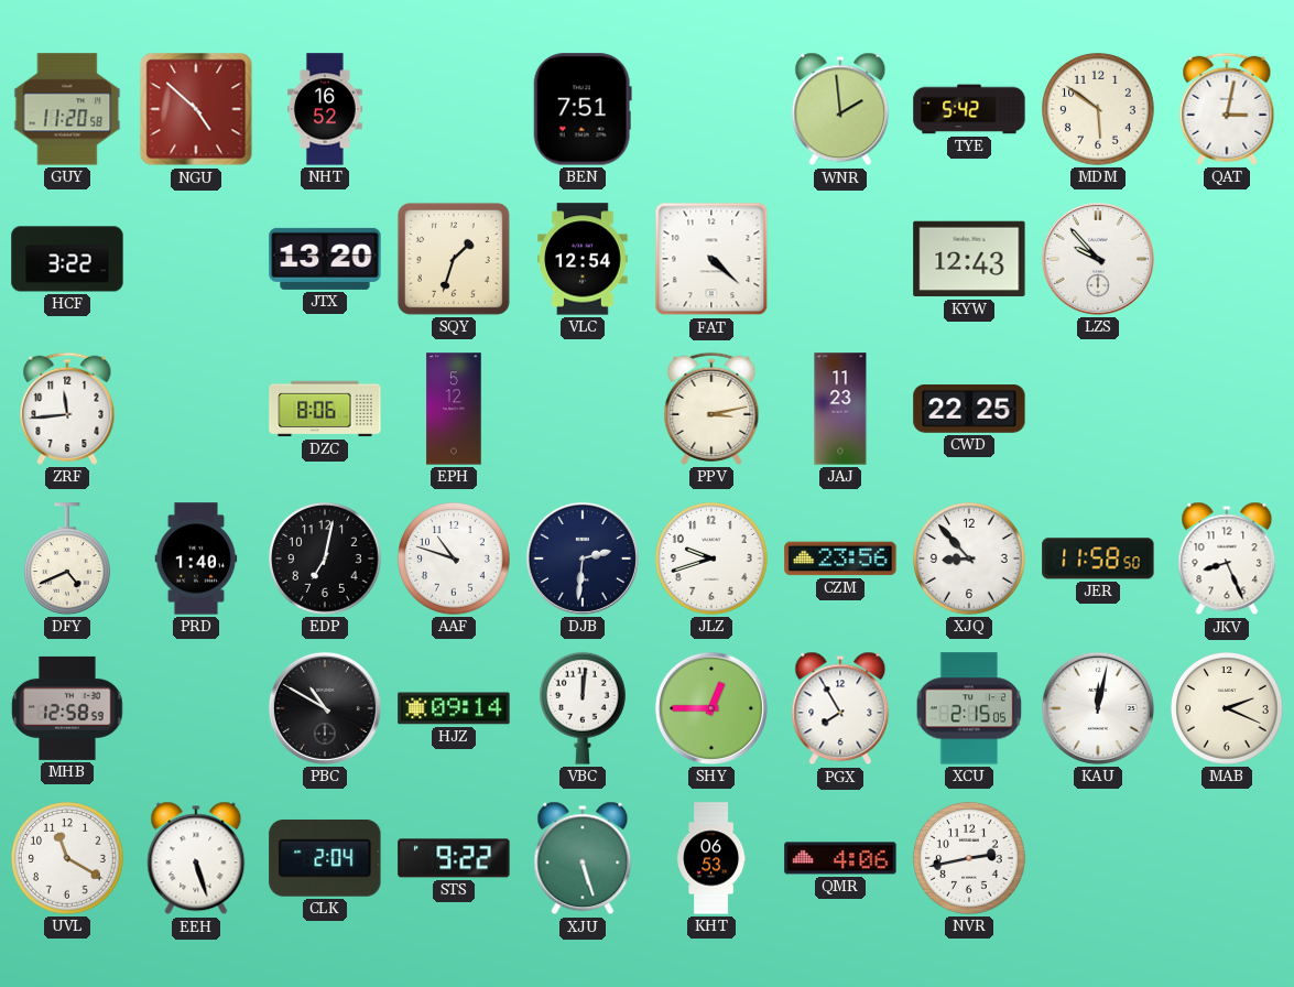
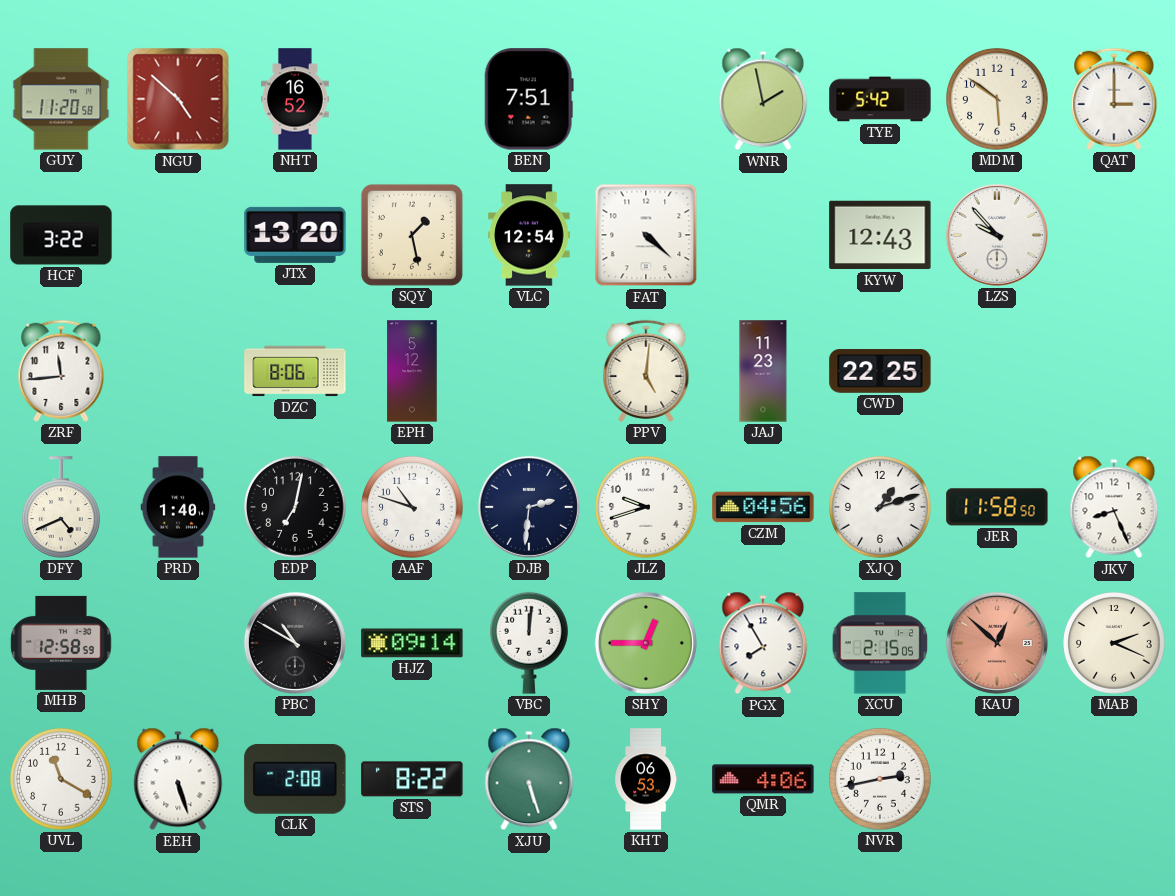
WNR: 1:59 -> 1:58
QAT: 3:02 -> 3:00
SQY: 1:33 -> 1:28
PPV: 3:13 -> 5:01
CZM: 23:56 -> 04:56
XJQ: 8:53 -> 1:12
KAU: 12:02 -> 12:52
KAU dial: white -> salmon
CLK: 2:04 -> 2:08
STS: 9:22 -> 8:22
